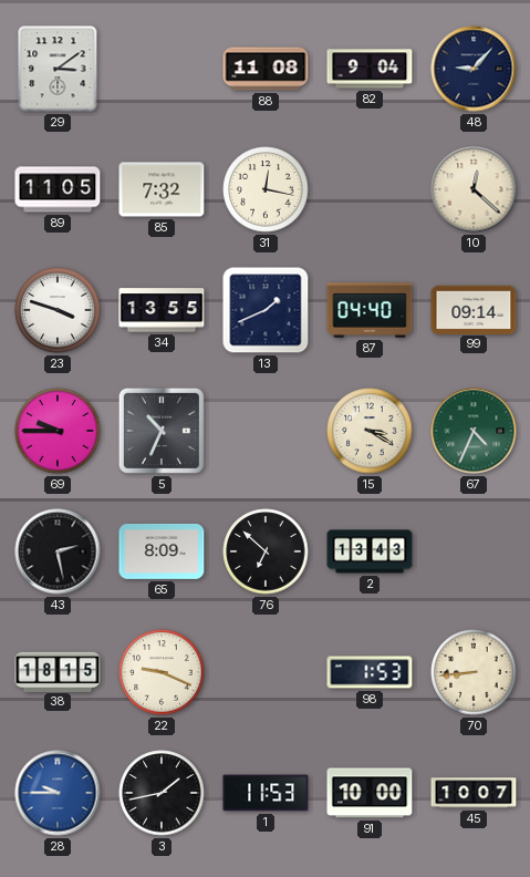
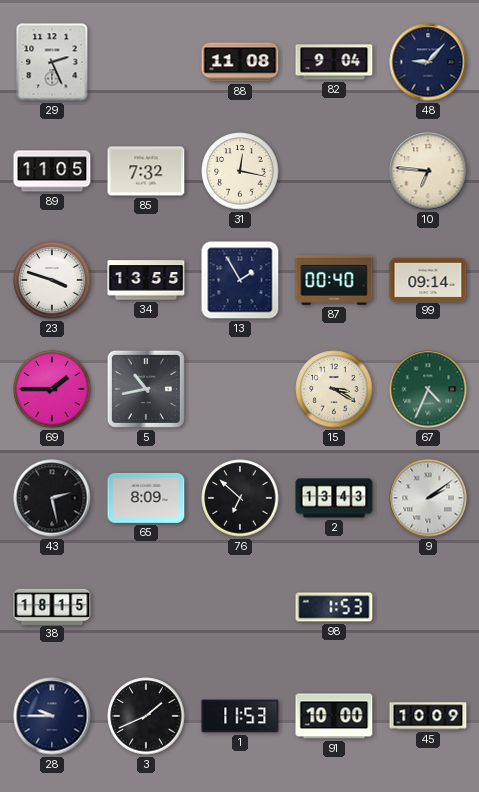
29: 3:09 -> 2:26
10: 12:22 -> 6:46
13: 1:41 -> 1:55
87: 04:40 -> 00:40
69: 9:45 -> 1:45
5: 10:34 -> 10:43
9: none -> 2:09
22: 9:19 -> none
70: 8:44 -> none
28 dial: blue -> navy
3: 1:43 -> 1:41
45: 10:07 -> 10:09
